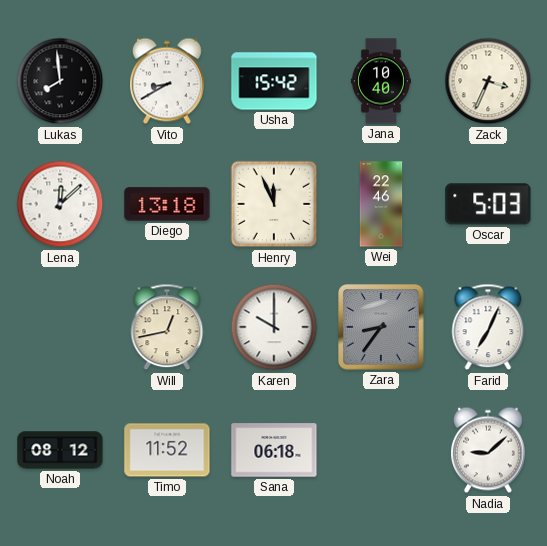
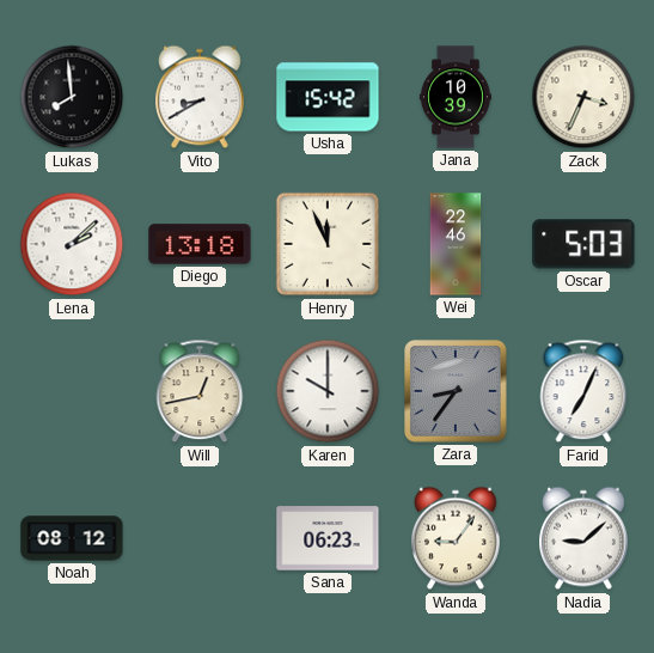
Jana: 10:40 -> 10:39
Lena: 12:08 -> 2:08
Timo: 11:52 -> none
Sana: 06:18 -> 06:23
Wanda: none -> 9:06
